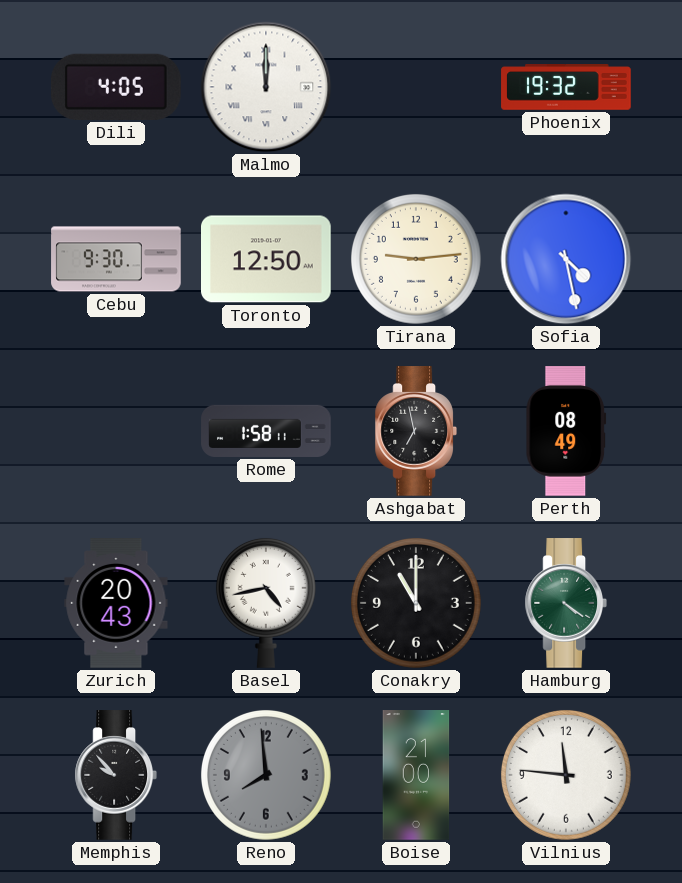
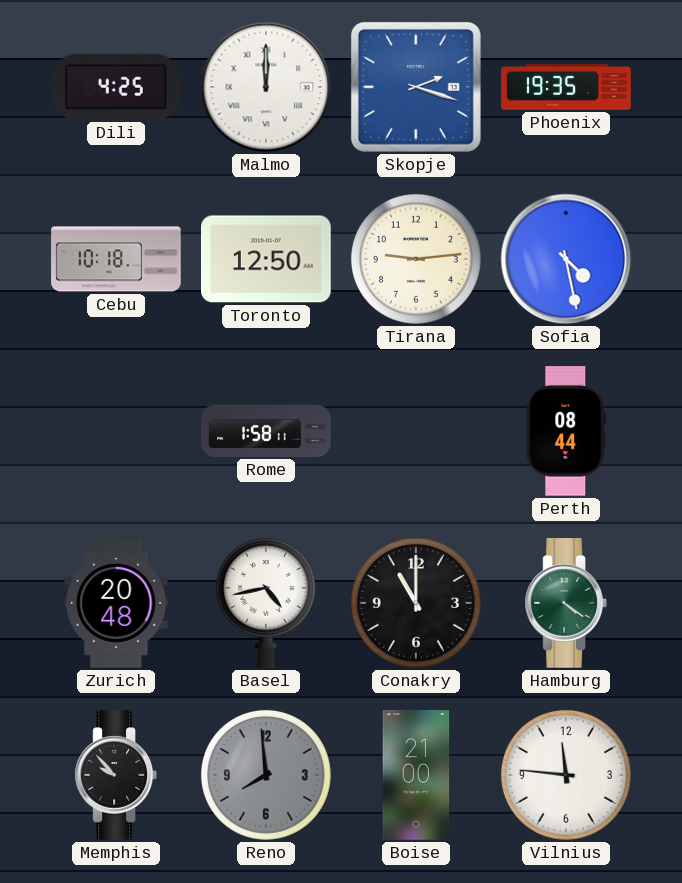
Dili: 4:05 -> 4:25
Skopje: none -> 2:18
Phoenix: 19:32 -> 19:35
Cebu: 9:30 -> 10:18
Ashgabat: 6:58 -> none
Perth: 08:49 -> 08:44
Zurich: 20:43 -> 20:48
